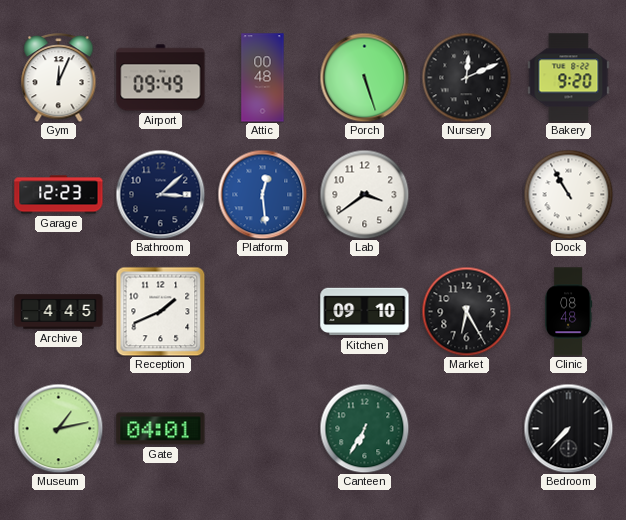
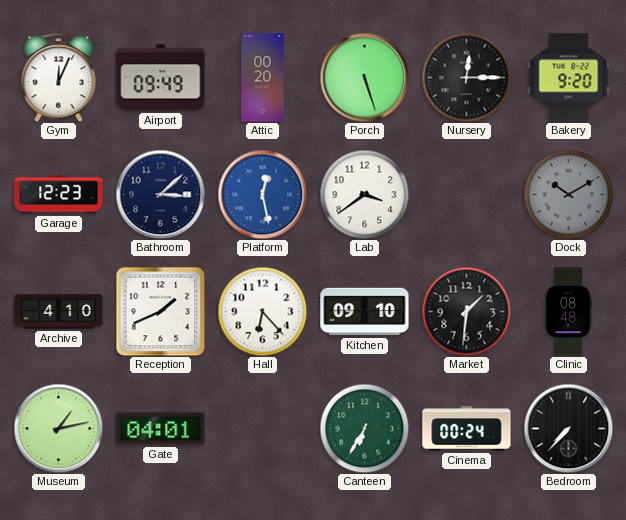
Attic: 00:48 -> 00:20
Nursery: 12:11 -> 12:15
Platform: 12:29 -> 12:28
Dock: 10:55 -> 10:10
Dock dial: white -> grey
Archive: 4:45 -> 4:10
Hall: none -> 6:23
Market: 6:25 -> 1:31
Cinema: none -> 00:24
